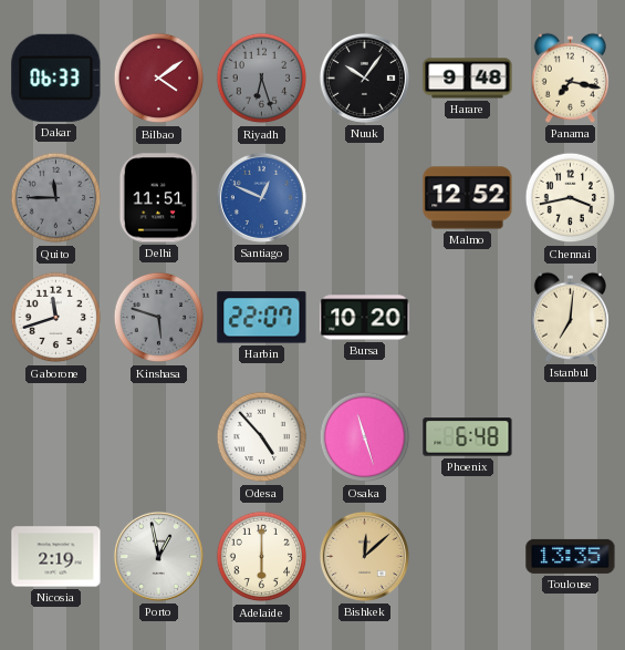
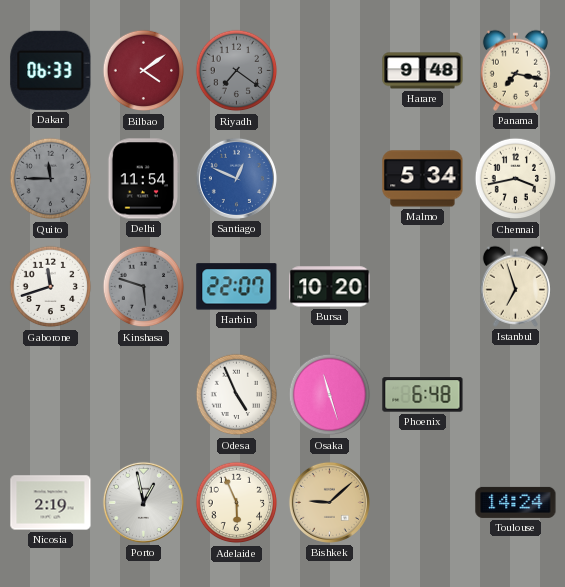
Riyadh: 6:27 -> 7:21
Nuuk: 10:06 -> none
Delhi: 11:51 -> 11:54
Malmo: 12:52 -> 5:34
Istanbul: 7:01 -> 6:57
Odesa: 4:53 -> 4:56
Adelaide: 6:00 -> 5:56
Bishkek: 12:08 -> 9:08
Toulouse: 13:35 -> 14:24
